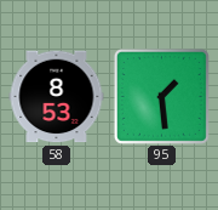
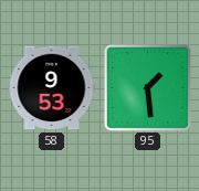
58: 8:53 -> 9:53
